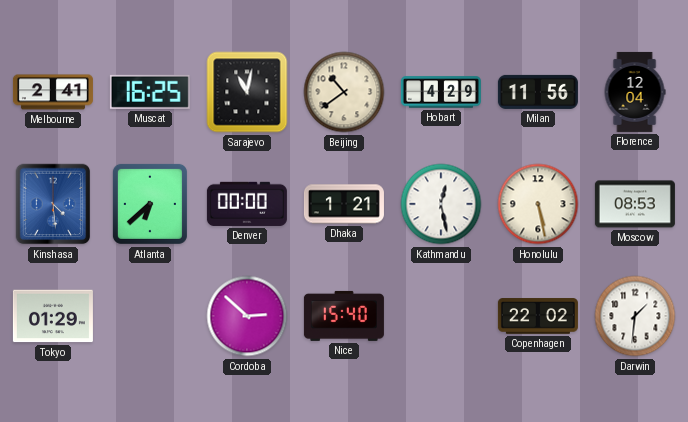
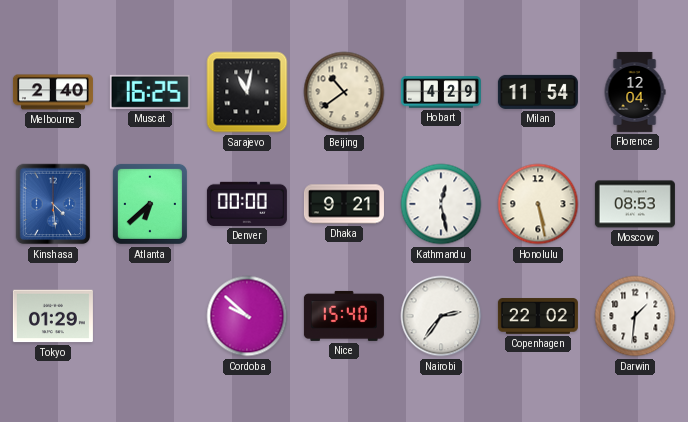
Melbourne: 2:41 -> 2:40
Milan: 11:56 -> 11:54
Dhaka: 1:21 -> 9:21
Cordoba: 2:52 -> 9:52
Nairobi: none -> 2:36
